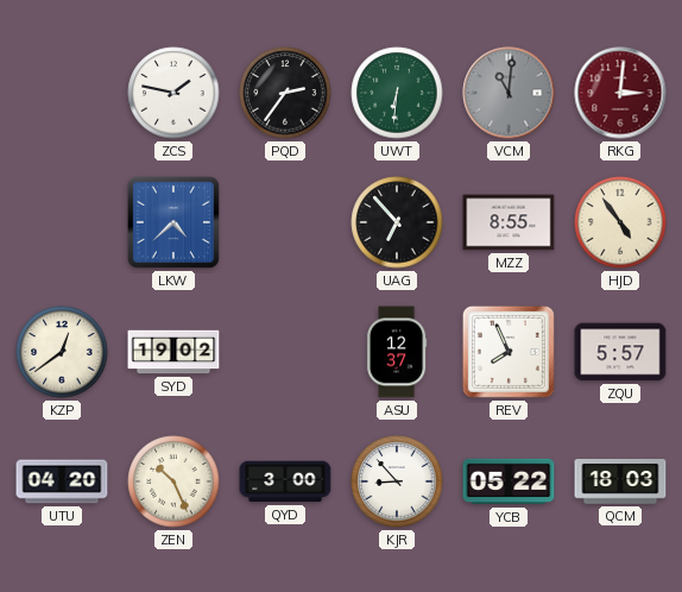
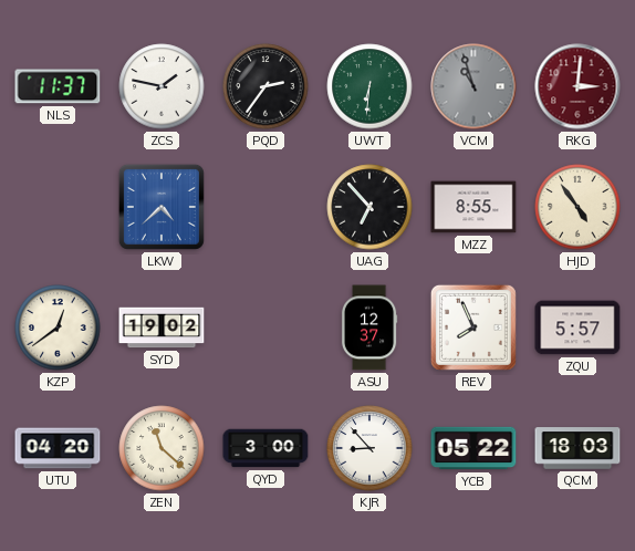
NLS: none -> 11:37
VCM: 11:01 -> 10:57
ZEN: 10:26 -> 11:22
